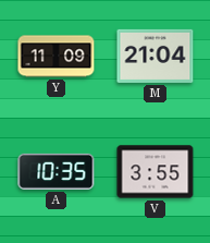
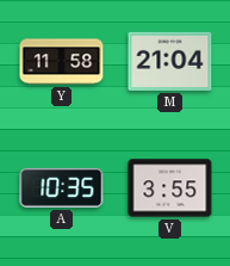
Y: 11:09 -> 11:58
